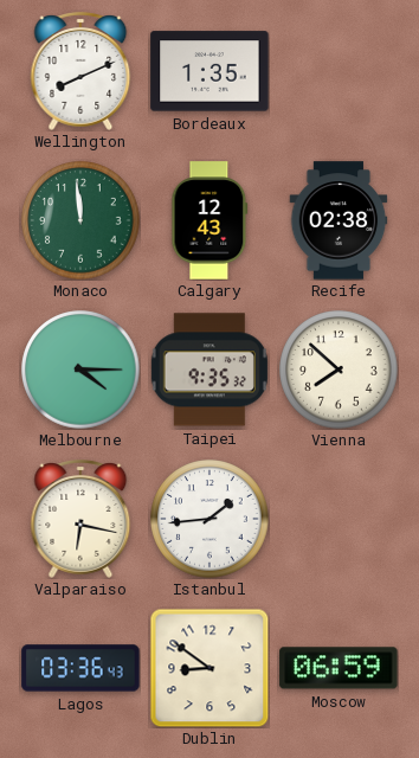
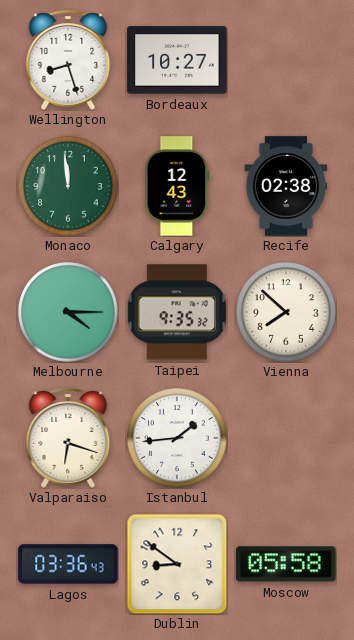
Wellington: 8:11 -> 8:27
Bordeaux: 1:35 -> 10:27
Valparaiso: 6:17 -> 6:18
Moscow: 06:59 -> 05:58
